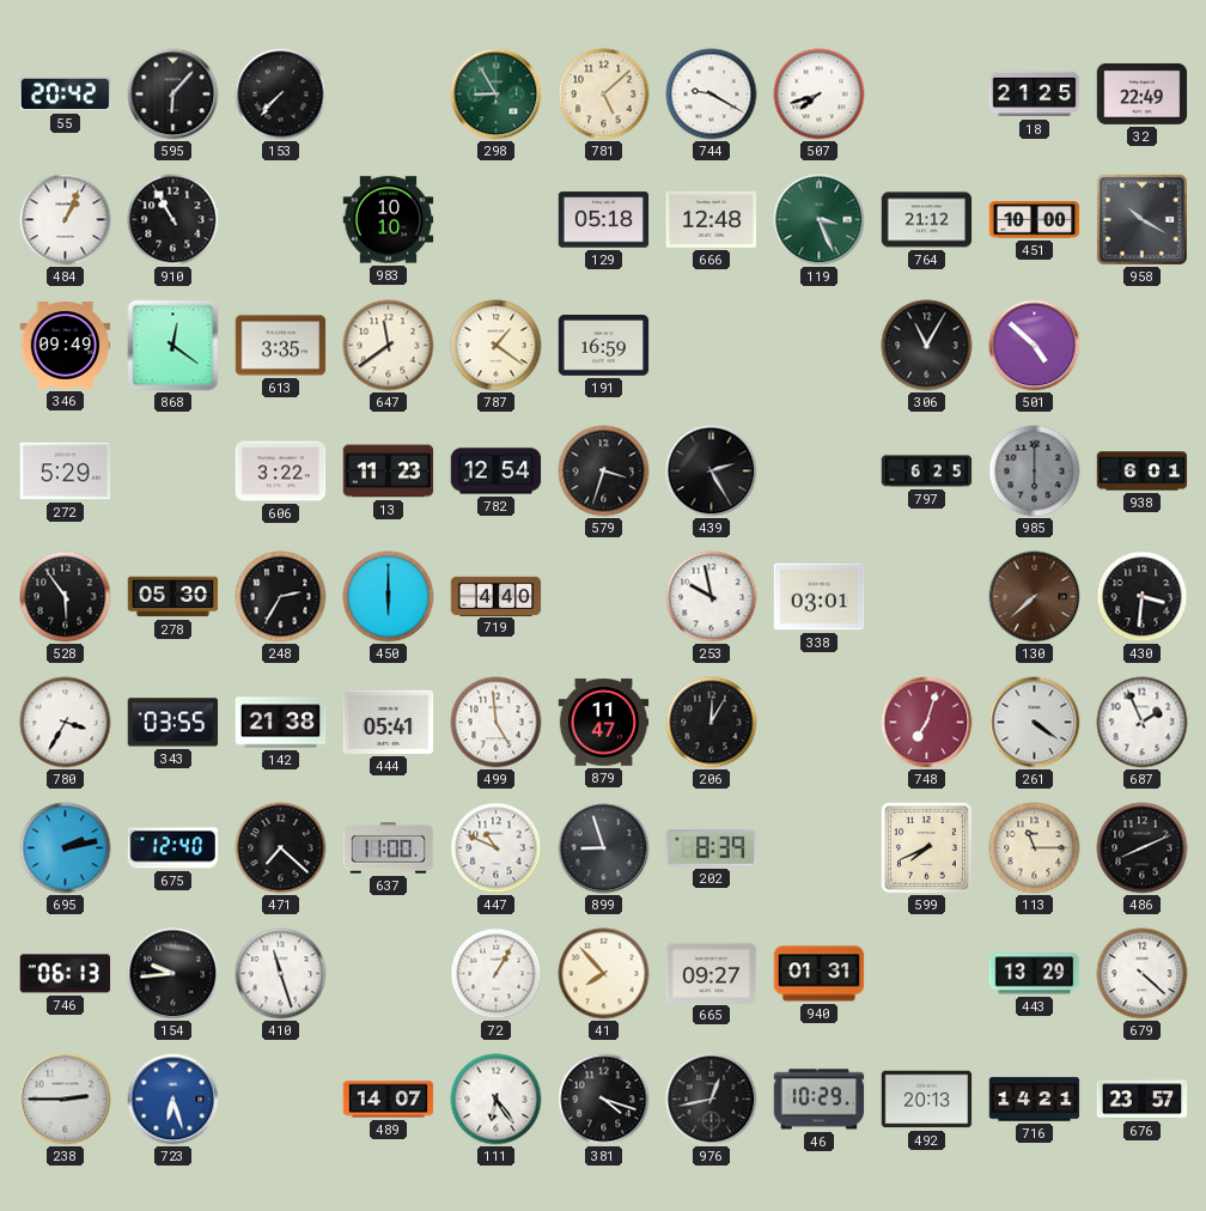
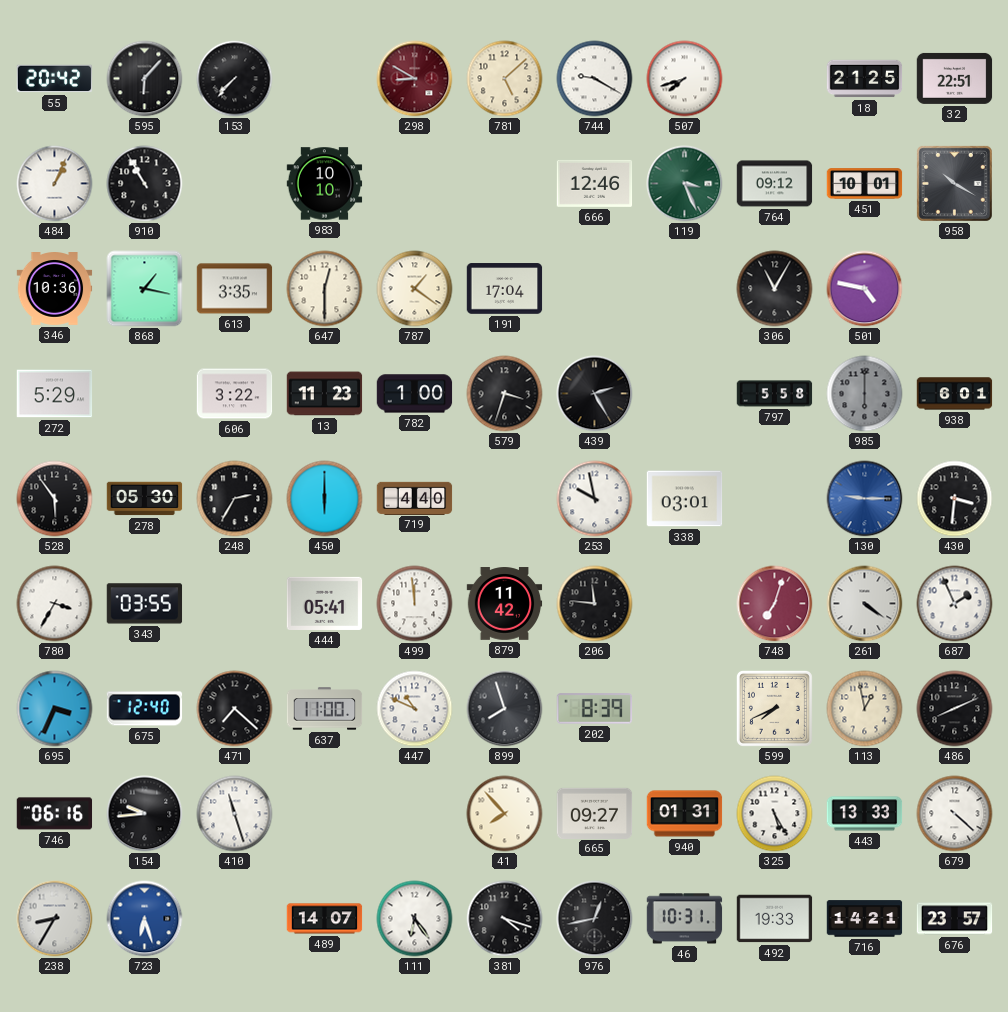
298: 8:55 -> 8:50
298 dial: green -> burgundy
32: 22:49 -> 22:51
129: 05:18 -> none
666: 12:48 -> 12:46
764: 21:12 -> 09:12
451: 10:00 -> 10:01
346: 09:49 -> 10:36
868: 12:21 -> 1:17
647: 11:39 -> 12:30
191: 16:59 -> 17:04
501: 4:52 -> 4:47
782: 12:54 -> 1:00
797: 6:25 -> 5:58
130: 7:38 -> 9:15
130 dial: brown -> blue
142: 21:38 -> none
499: 4:59 -> 11:59
879: 11:47 -> 11:42
206: 12:05 -> 11:46
695: 2:13 -> 3:34
899: 8:57 -> 7:57
113: 11:15 -> 12:58
746: 06:13 -> 06:16
72: 1:05 -> none
325: none -> 5:25
443: 13:29 -> 13:33
238: 2:45 -> 8:35
46: 10:29 -> 10:31
492: 20:13 -> 19:33
